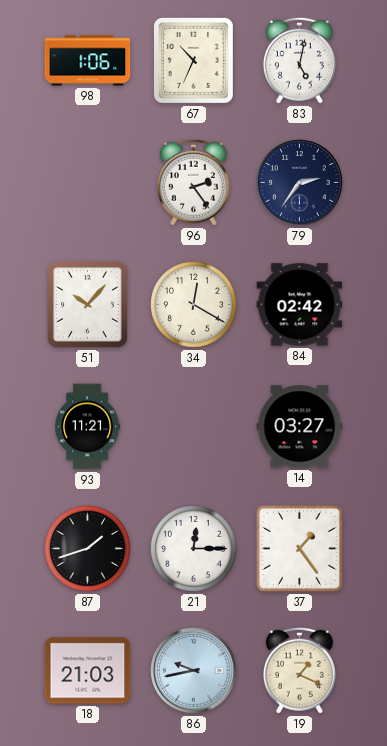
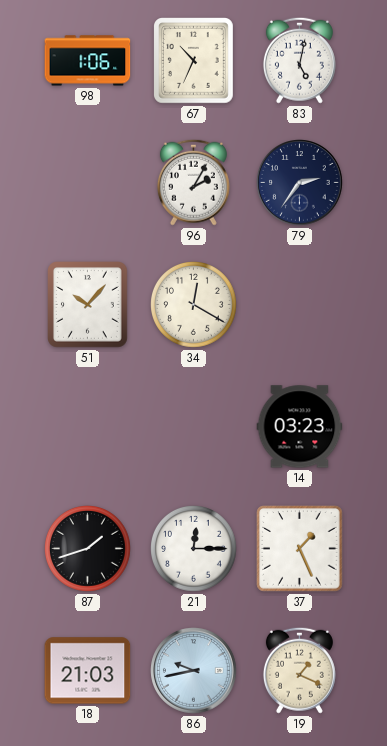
96: 2:24 -> 2:05
84: 02:42 -> none
93: 11:21 -> none
14: 03:27 -> 03:23
37: 1:24 -> 1:26
